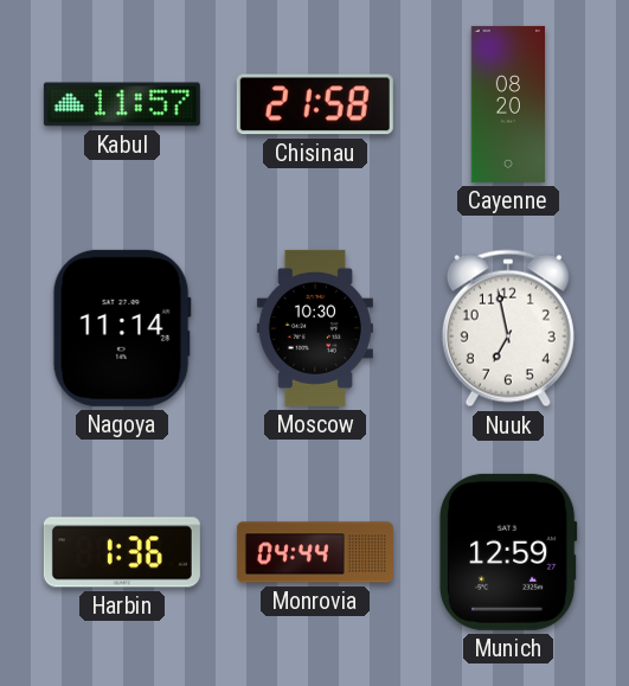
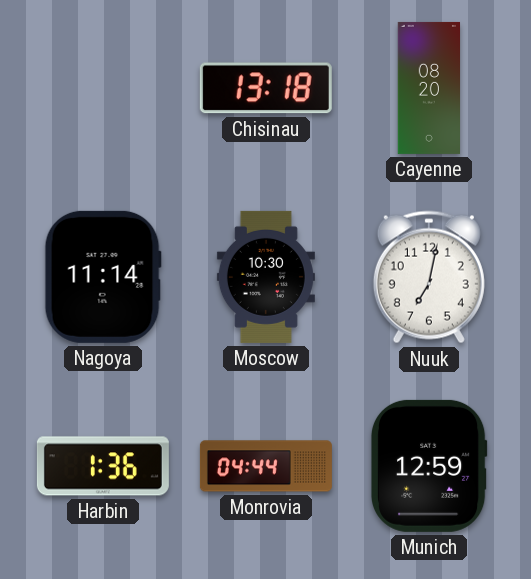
Kabul: 11:57 -> none
Chisinau: 21:58 -> 13:18
Nuuk: 6:58 -> 7:02
